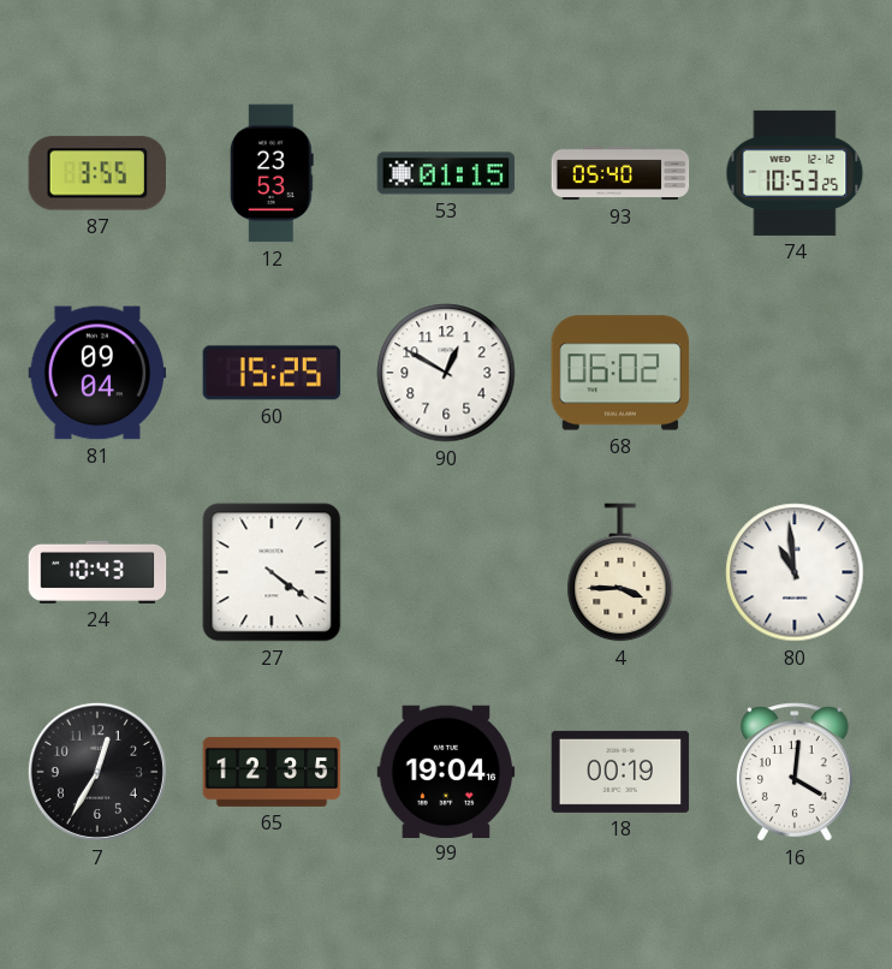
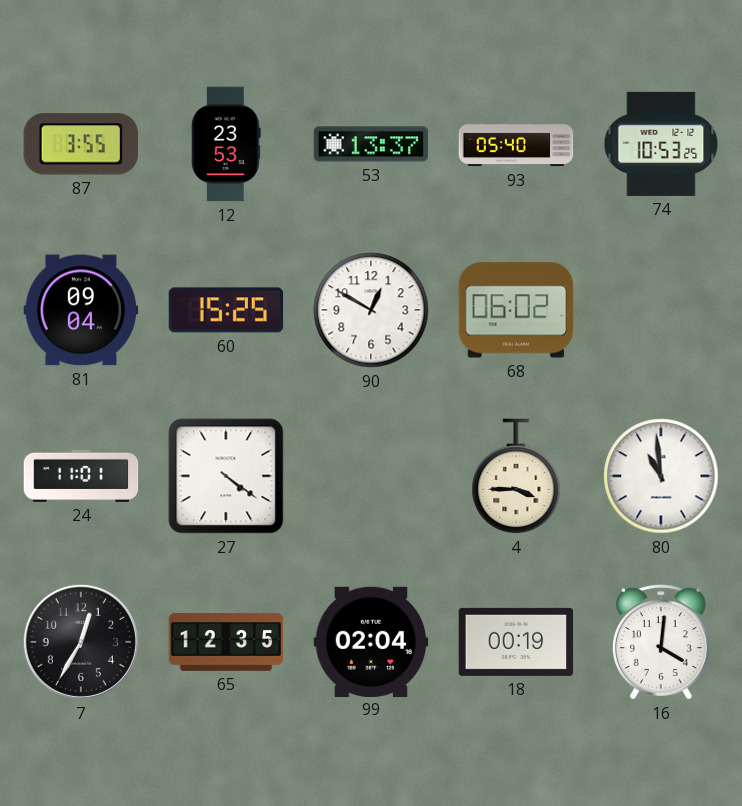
53: 01:15 -> 13:37
24: 10:43 -> 11:01
99: 19:04 -> 02:04
